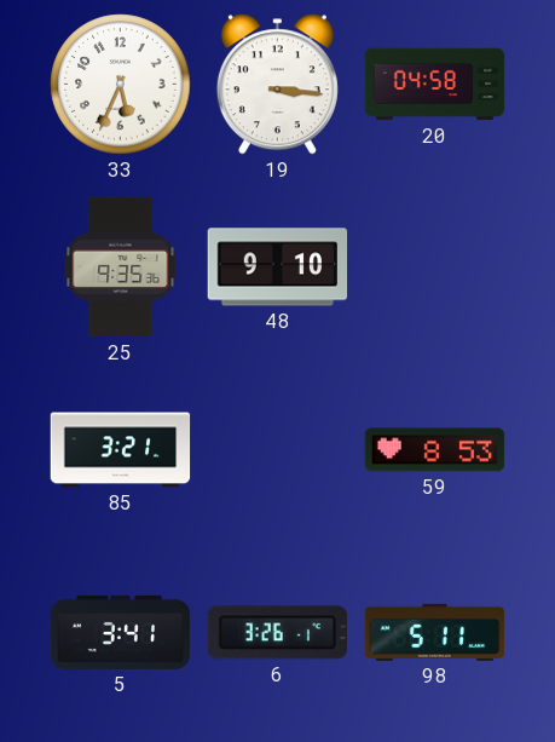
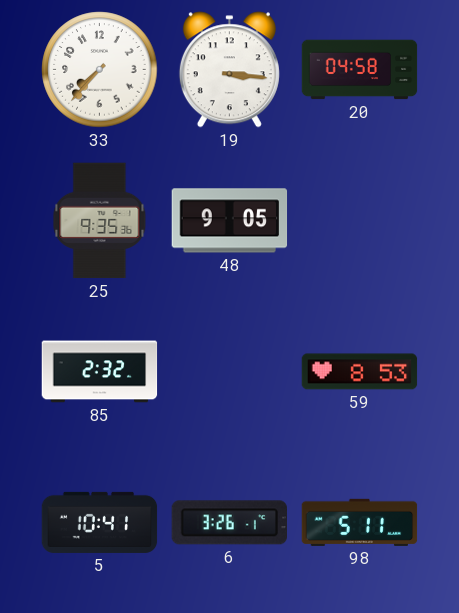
33: 5:34 -> 7:37
48: 9:10 -> 9:05
85: 3:21 -> 2:32
5: 3:41 -> 10:41
